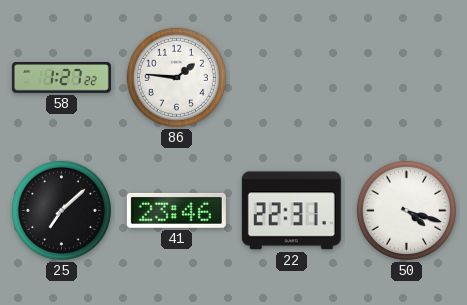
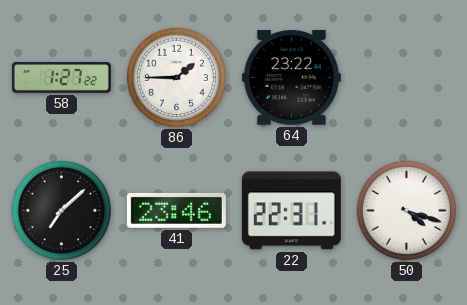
86: 1:46 -> 1:45
64: none -> 23:22
